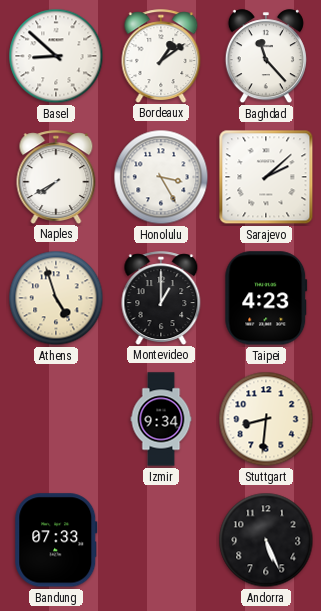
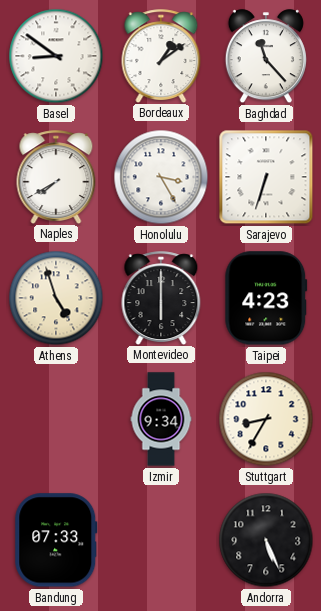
Basel: 8:52 -> 8:51
Sarajevo: 2:08 -> 6:33
Montevideo: 1:00 -> 6:00
Stuttgart: 8:31 -> 8:35
